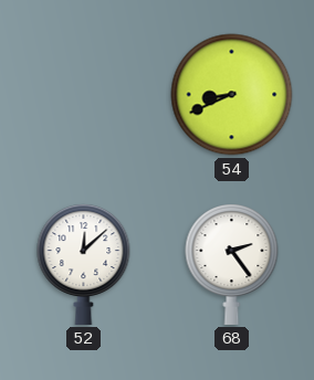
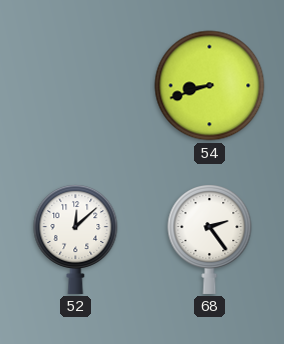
54: 8:41 -> 8:42
